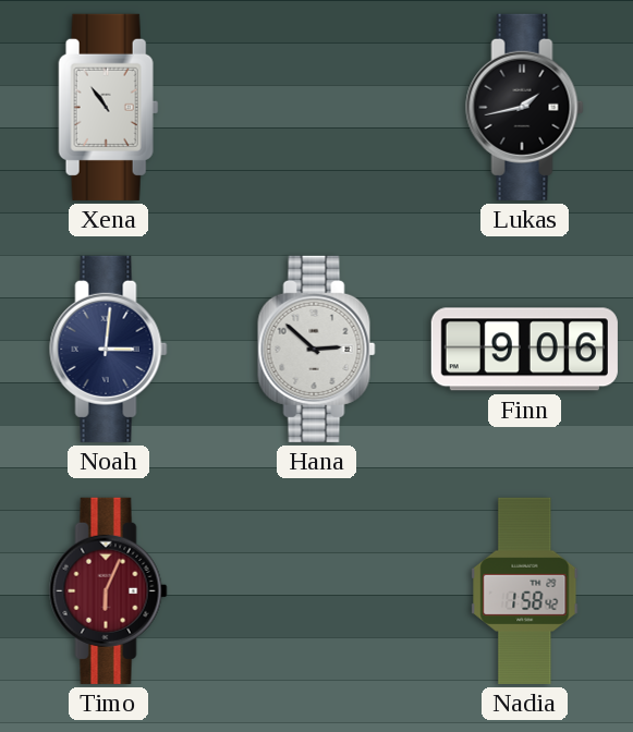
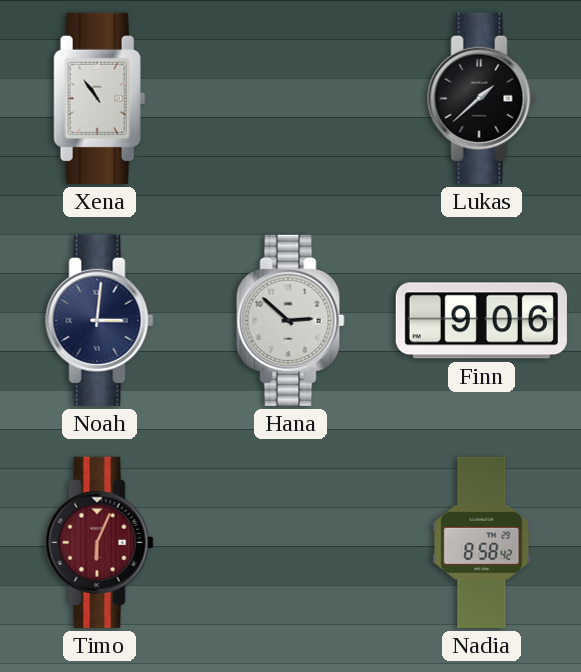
Lukas: 1:43 -> 1:38
Nadia: 1:58 -> 8:58
